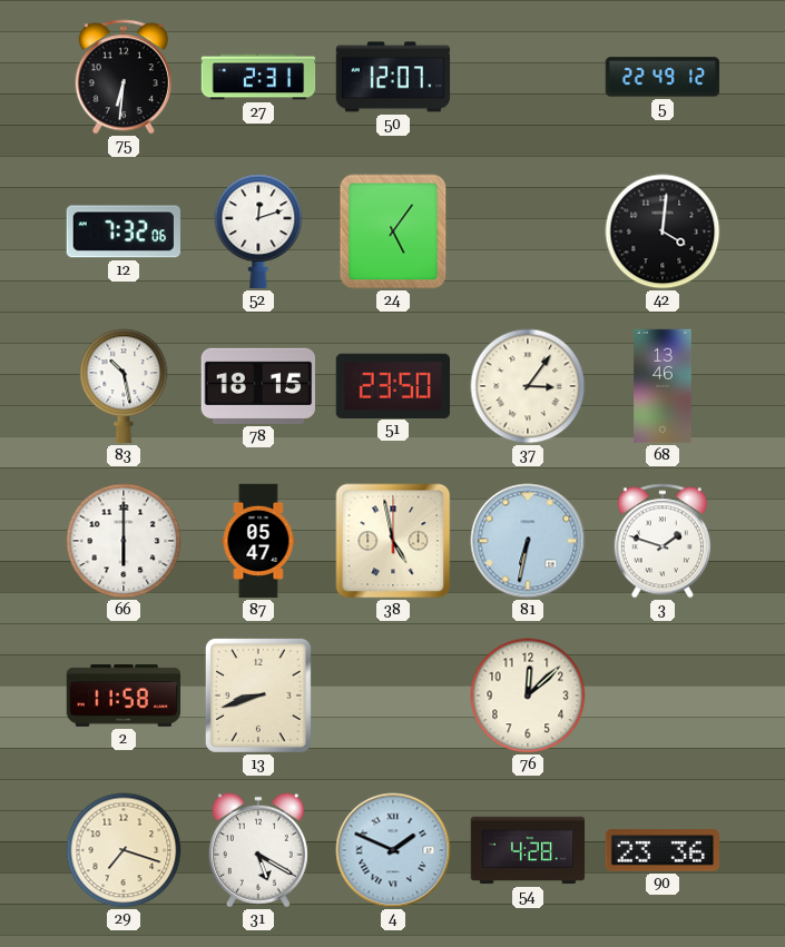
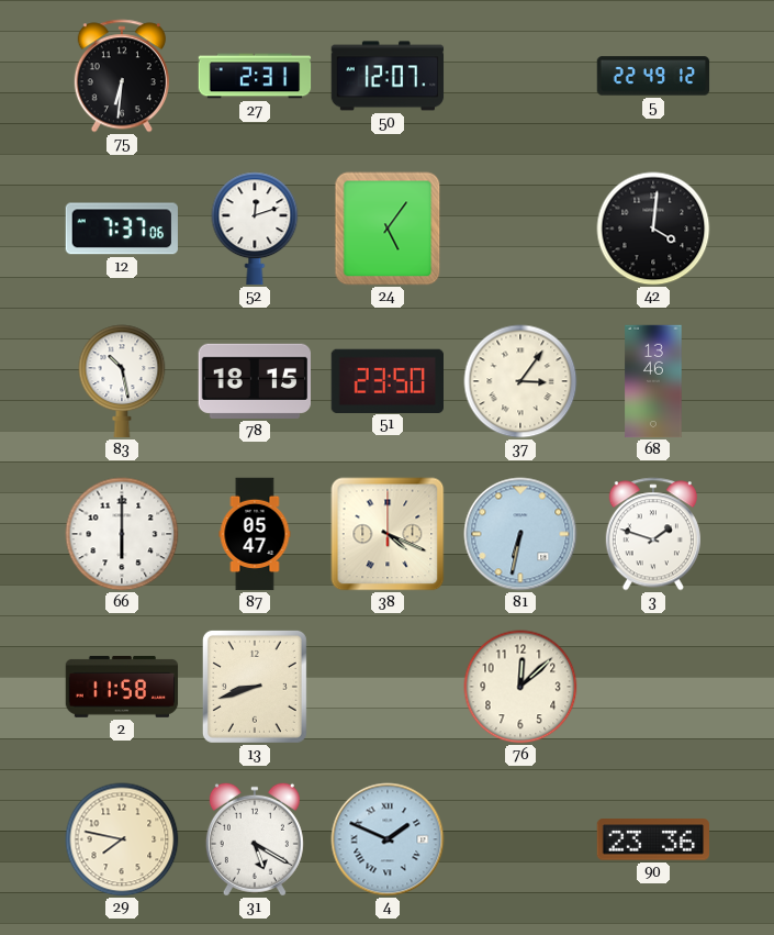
12: 7:32 -> 7:37
38: 4:58 -> 4:19
29: 7:18 -> 7:47
54: 4:28 -> none
